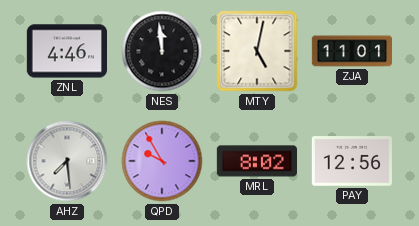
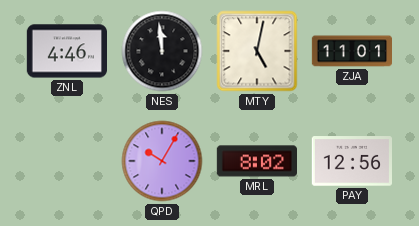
AHZ: 7:29 -> none
QPD: 9:55 -> 10:05
